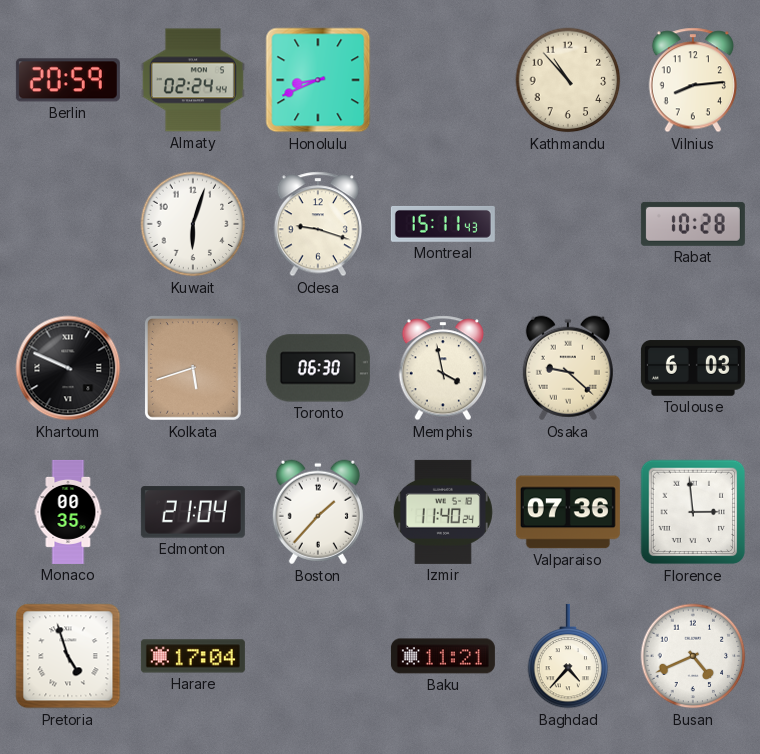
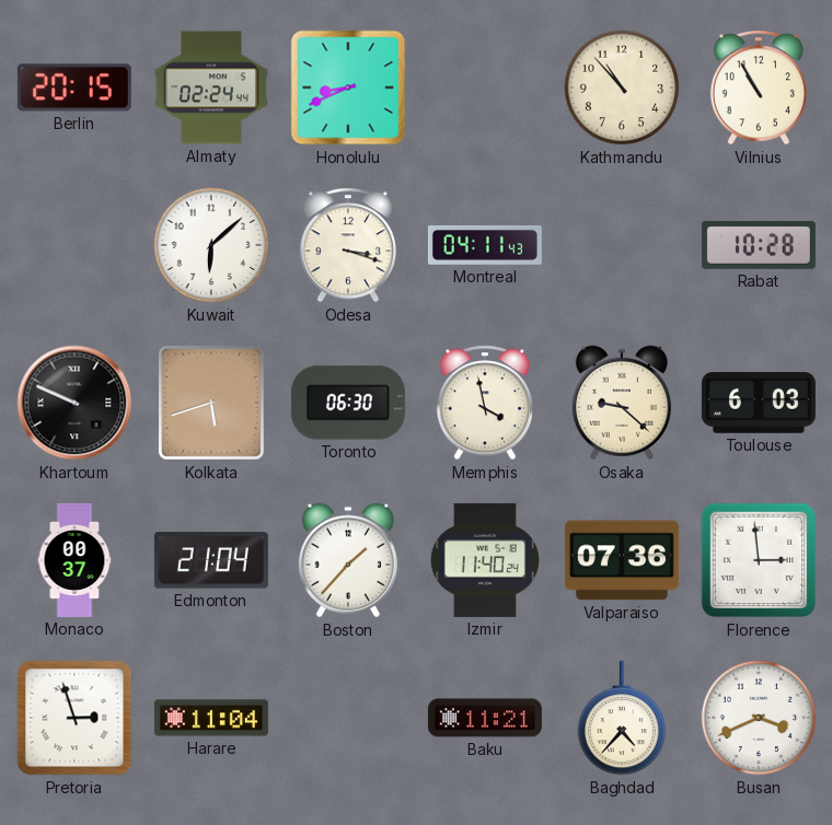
Berlin: 20:59 -> 20:15
Vilnius: 8:14 -> 10:55
Kuwait: 6:03 -> 6:08
Odesa: 9:18 -> 3:18
Montreal: 15:11 -> 04:11
Monaco: 00:35 -> 00:37
Pretoria: 4:57 -> 2:57
Harare: 17:04 -> 11:04
Busan: 4:41 -> 3:41
